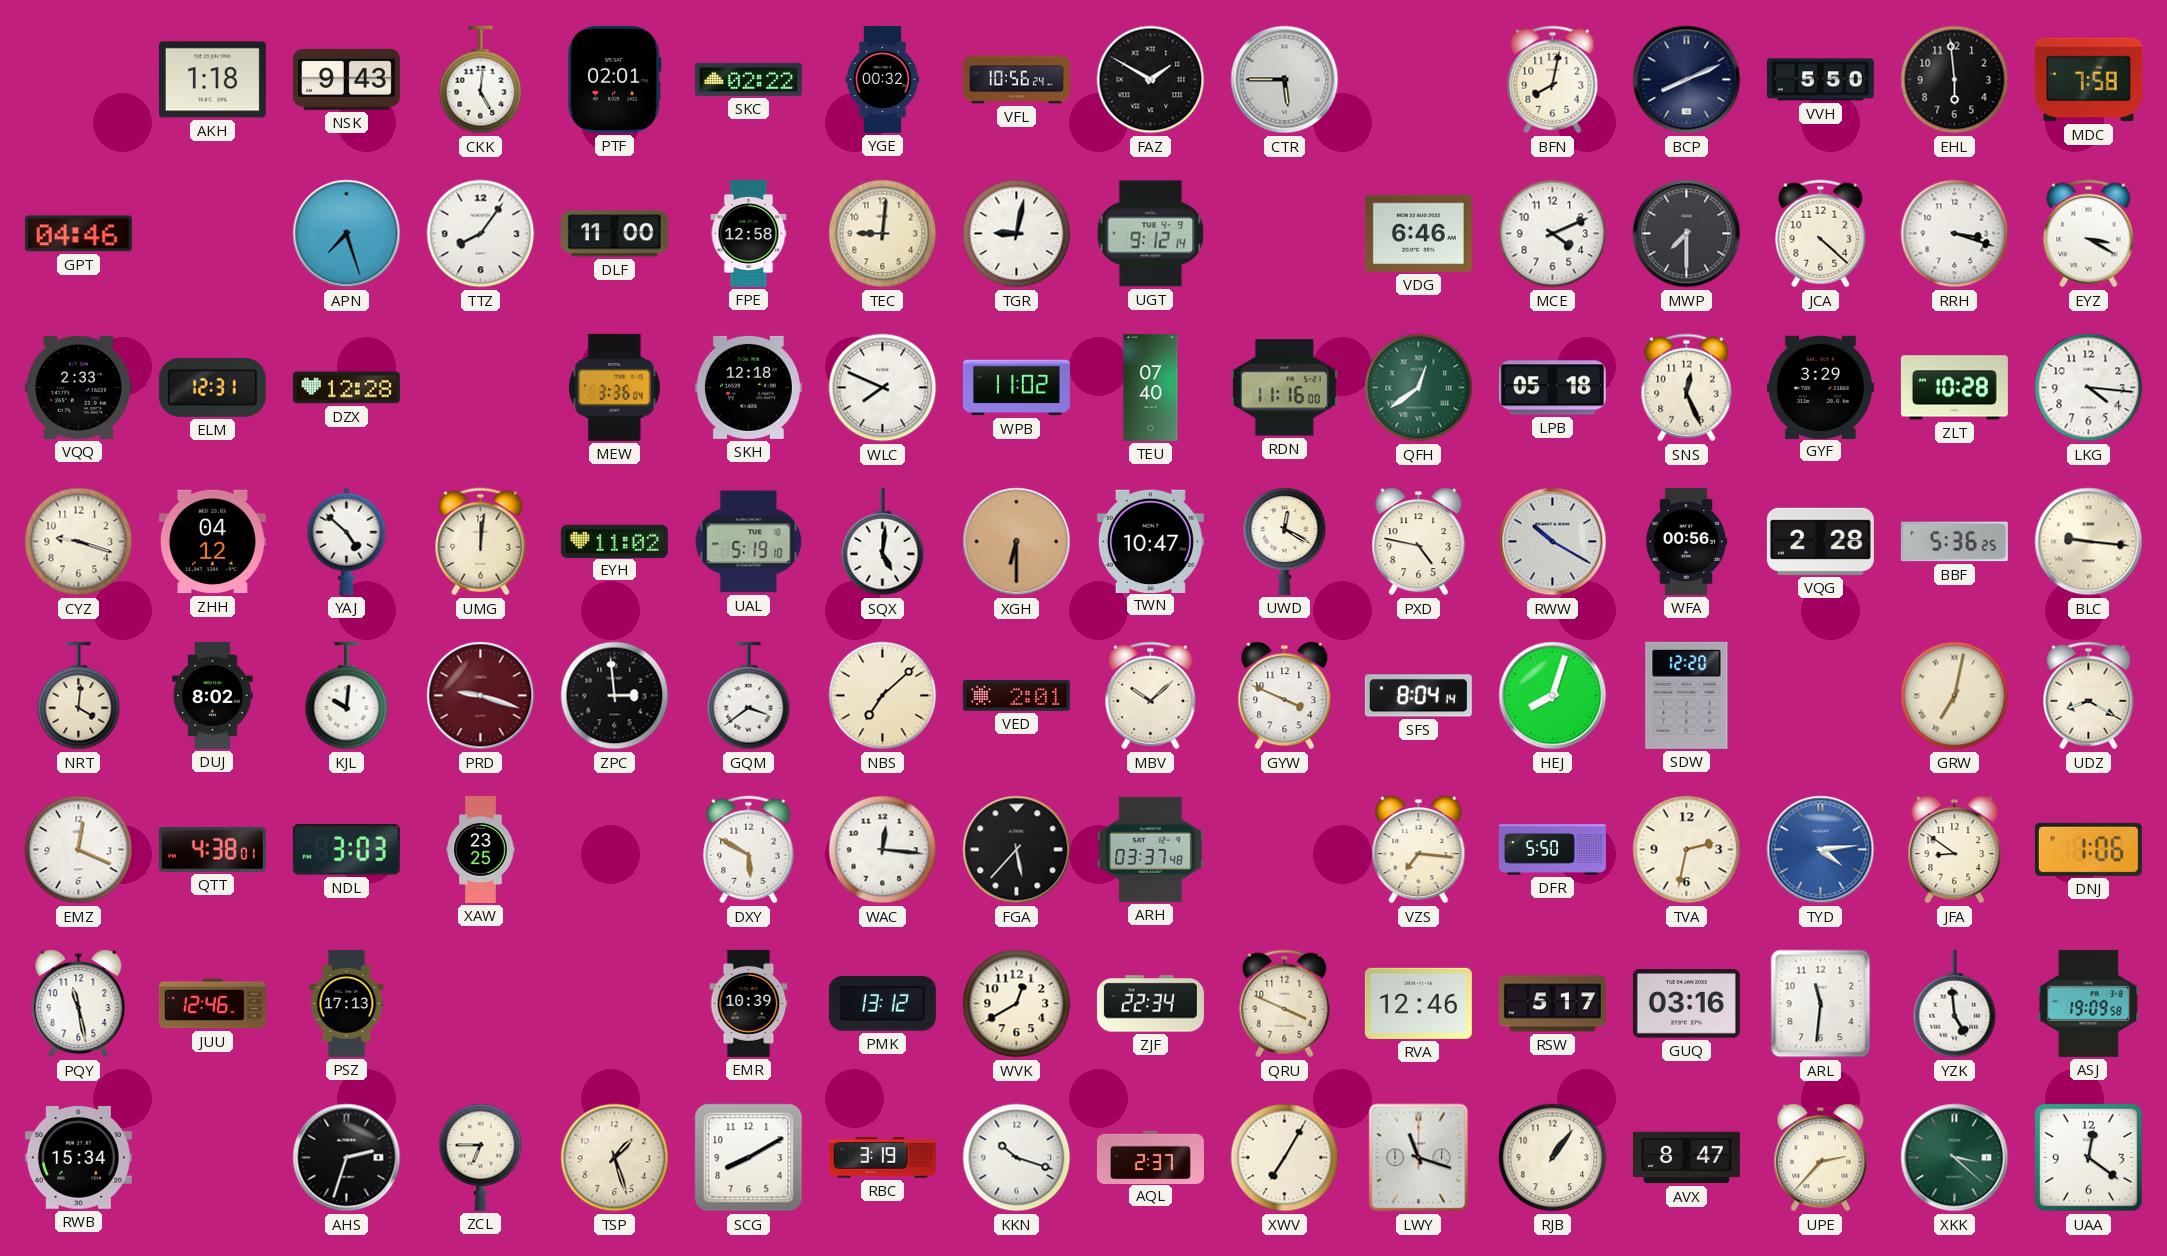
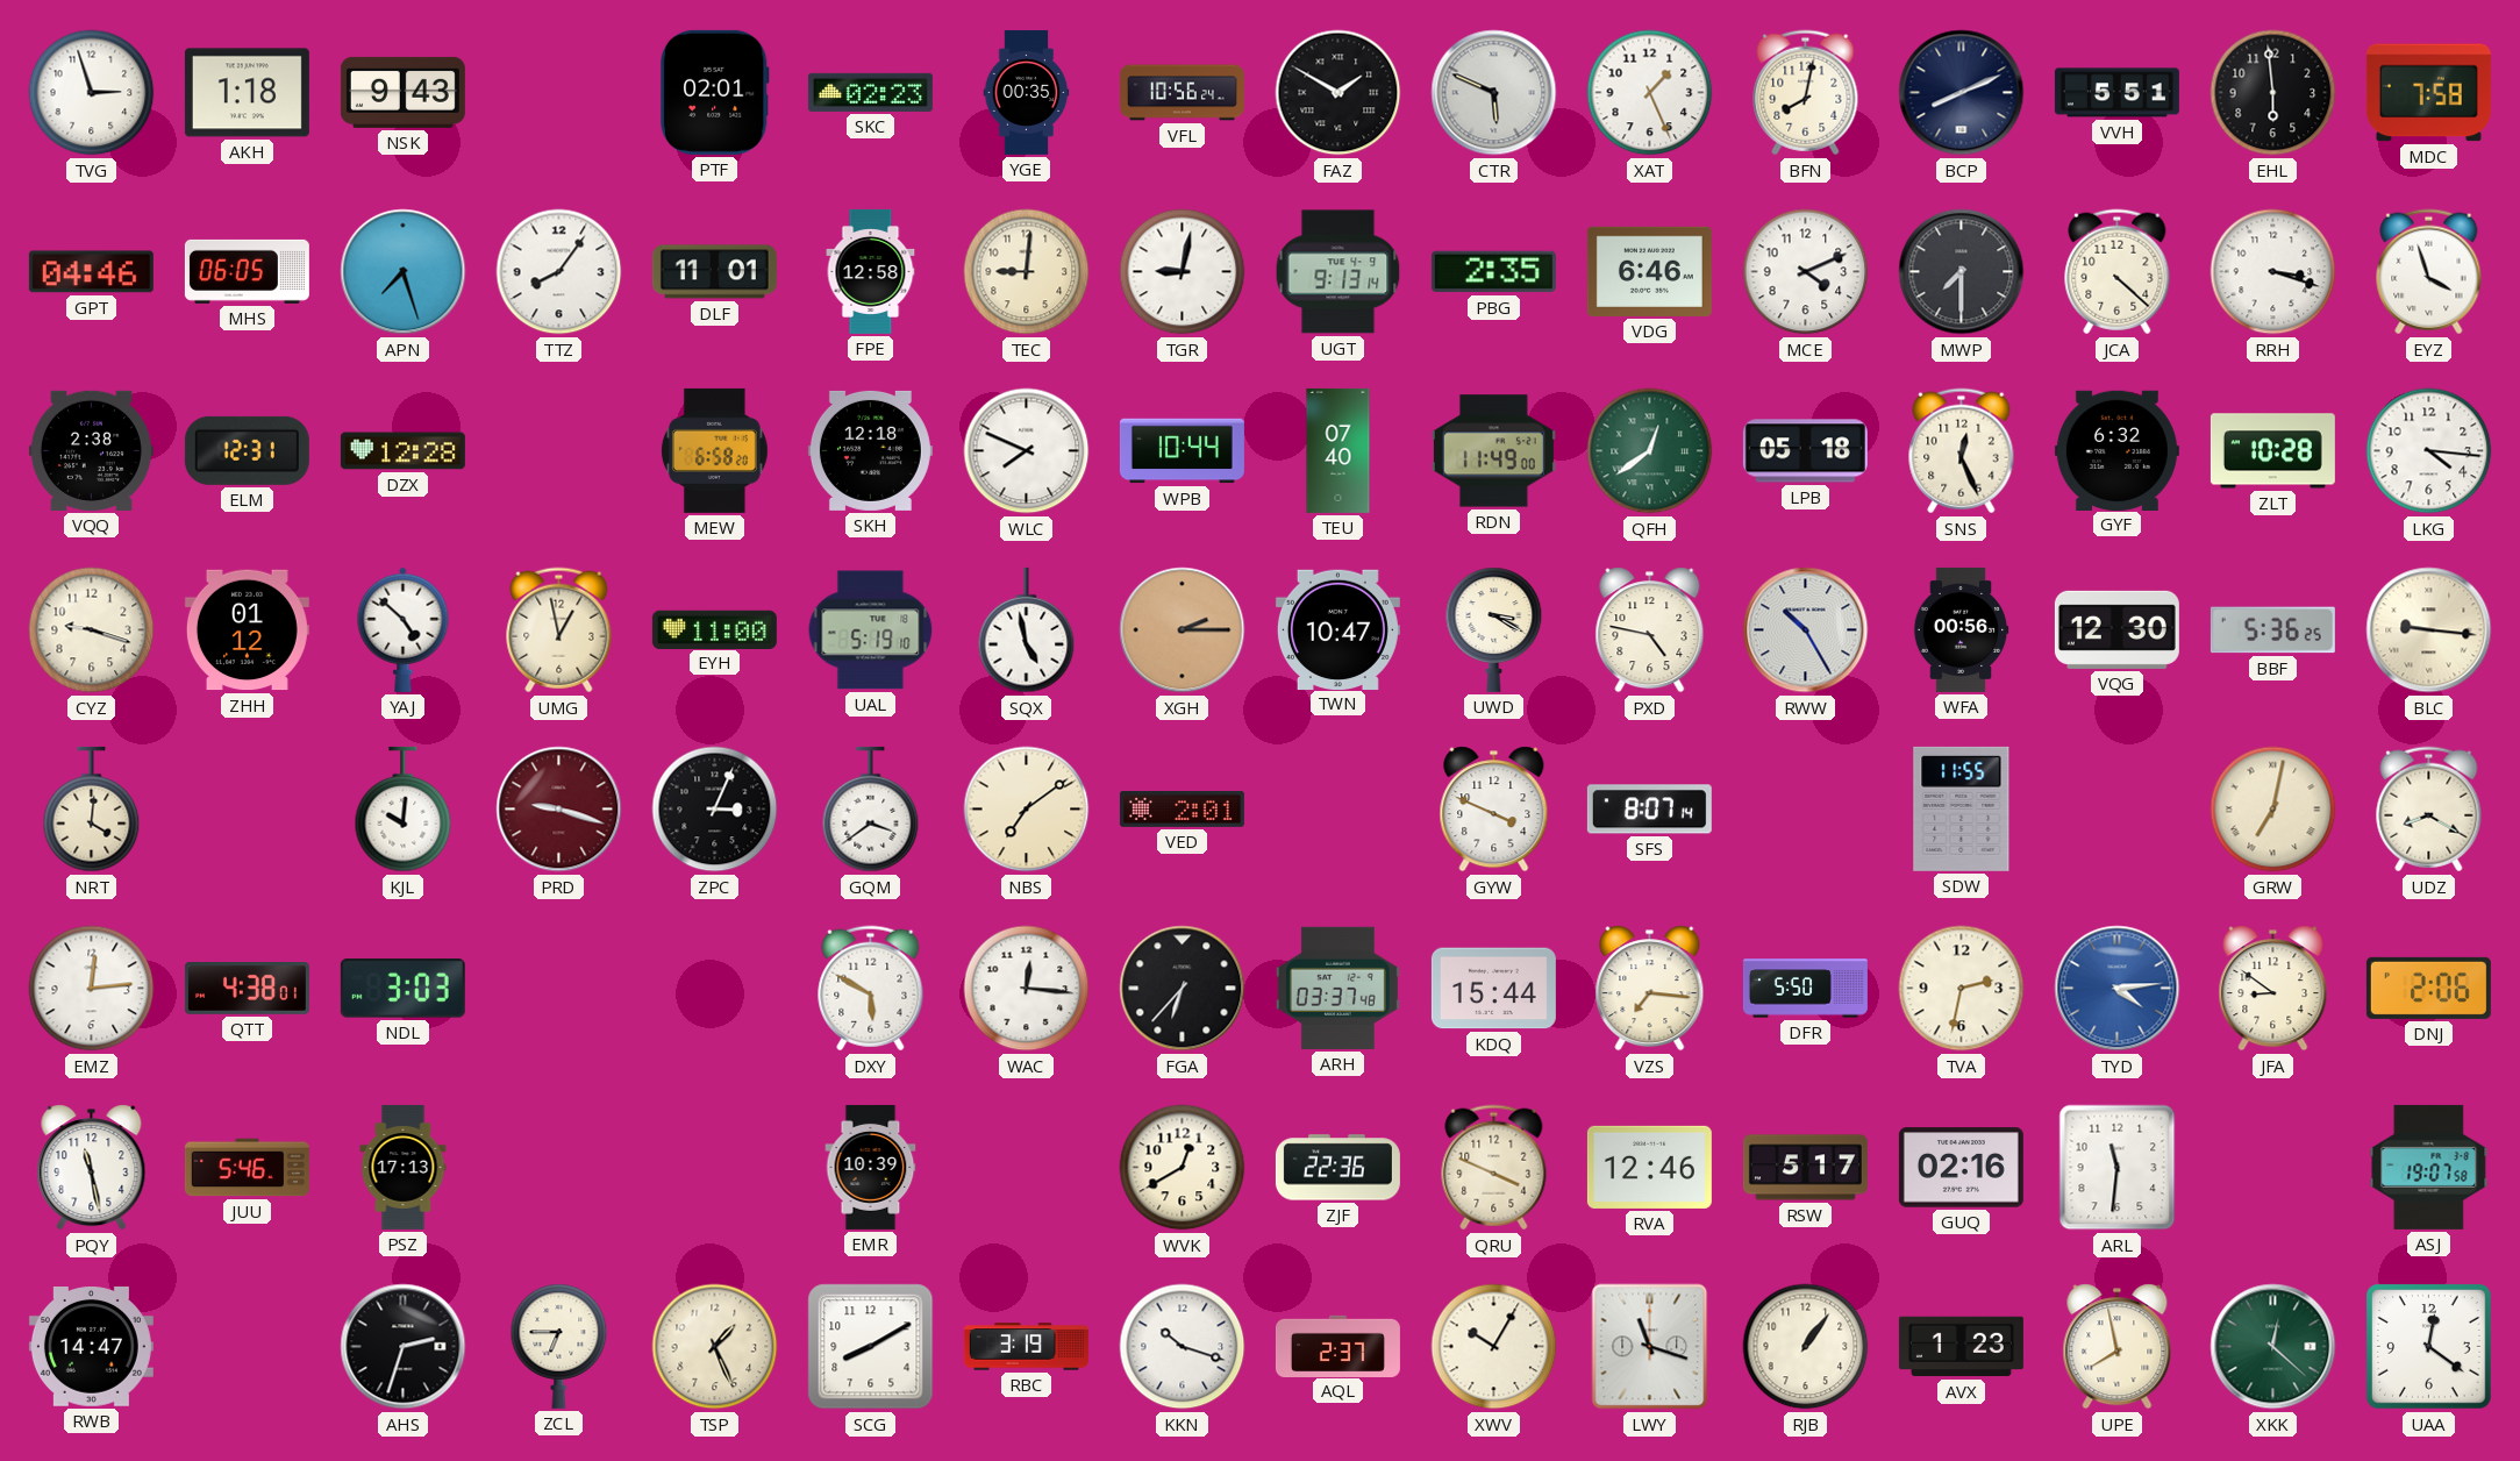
TVG: none -> 2:57
CKK: 5:01 -> none
SKC: 02:22 -> 02:23
YGE: 00:32 -> 00:35
CTR: 5:45 -> 5:49
XAT: none -> 1:26
VVH: 5:50 -> 5:51
MHS: none -> 06:05
DLF: 11:00 -> 11:01
UGT: 9:12 -> 9:13
PBG: none -> 2:35
EYZ: 3:20 -> 3:57
VQQ: 2:33 -> 2:38
MEW: 3:36 -> 6:58
WPB: 11:02 -> 10:44
RDN: 11:16 -> 11:49
GYF: 3:29 -> 6:32
ZHH: 04:12 -> 01:12
UMG: 12:01 -> 12:58
EYH: 11:02 -> 11:00
SQX: 5:01 -> 4:58
XGH: 6:30 -> 2:15
UWD: 12:20 -> 3:20
RWW: 10:20 -> 10:25
VQG: 2:28 -> 12:30
DUJ: 8:02 -> none
ZPC: 2:59 -> 3:04
NBS: 7:08 -> 7:09
MBV: 10:08 -> none
SFS: 8:04 -> 8:07
HEJ: 8:03 -> none
SDW: 12:20 -> 11:55
EMZ: 12:19 -> 12:14
XAW: 23:25 -> none
FGA: 5:37 -> 6:37
KDQ: none -> 15:44
DNJ: 1:06 -> 2:06
JUU: 12:46 -> 5:46
PMK: 13:12 -> none
ZJF: 22:34 -> 22:36
GUQ: 03:16 -> 02:16
YZK: 4:59 -> none
ASJ: 19:09 -> 19:07
RWB: 15:34 -> 14:47
TSP: 1:27 -> 1:26
XWV: 7:05 -> 10:05
AVX: 8:47 -> 1:23
UPE: 2:37 -> 7:58
XKK: 3:22 -> 12:22
